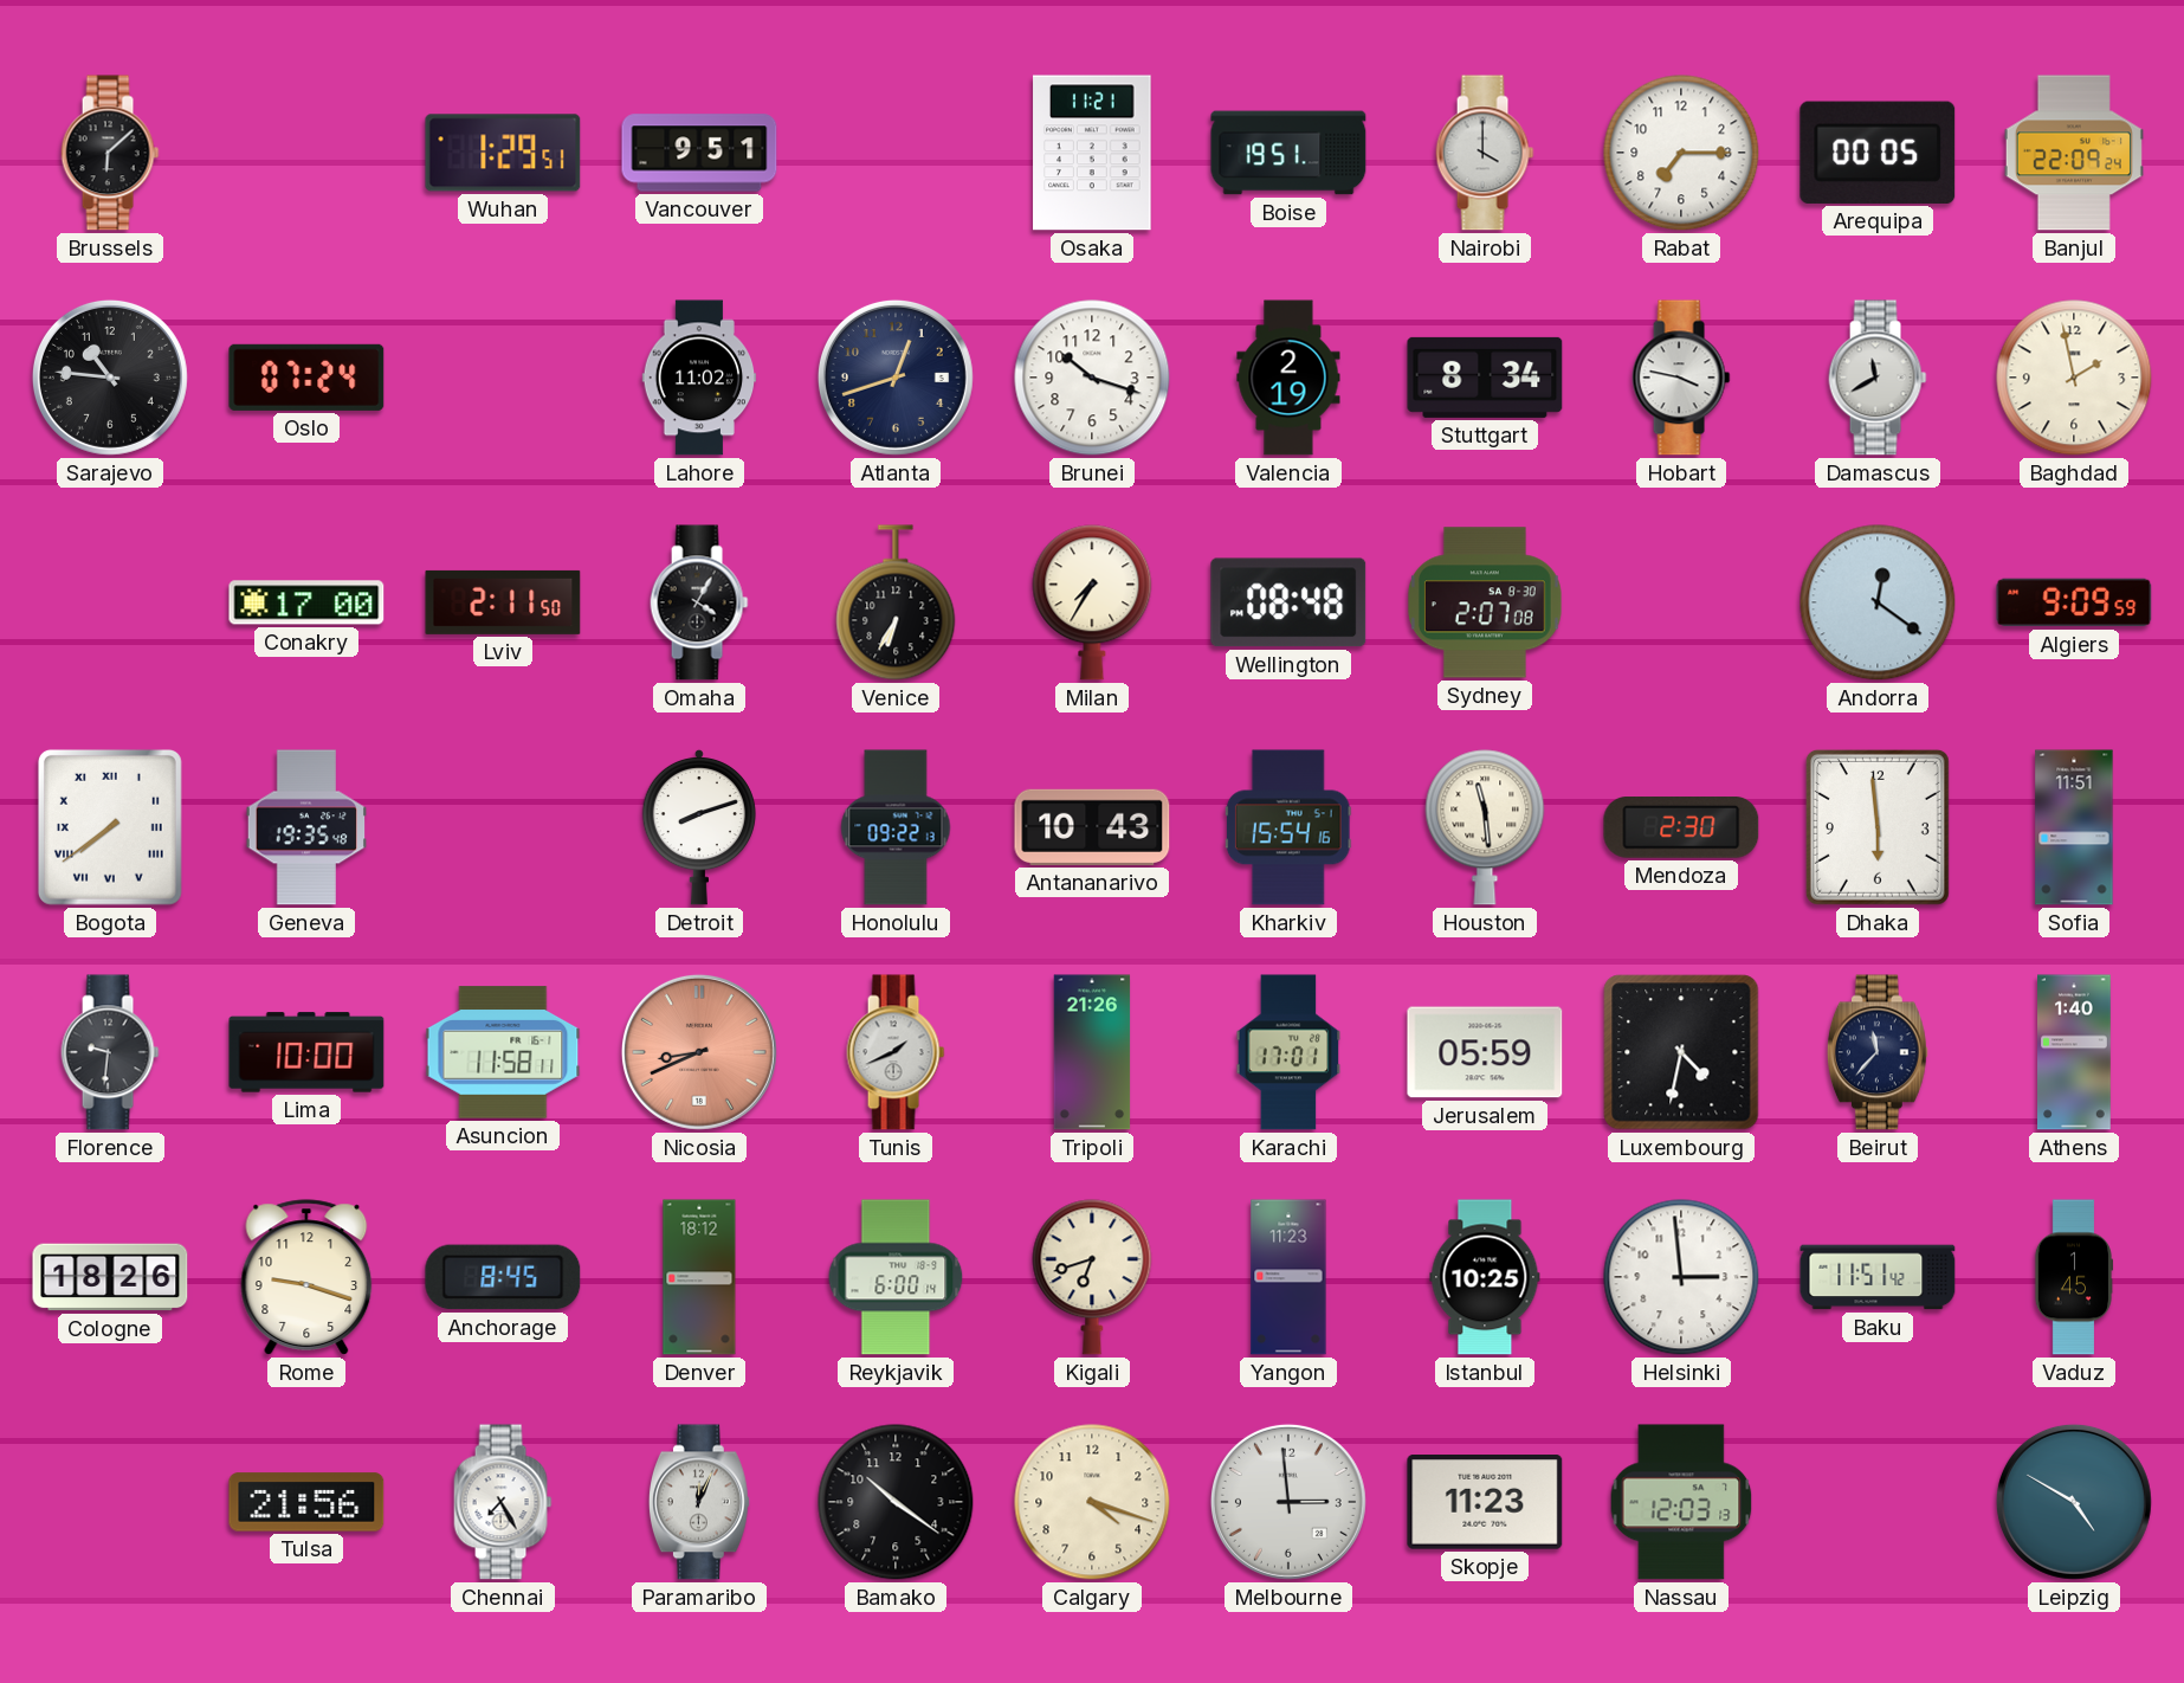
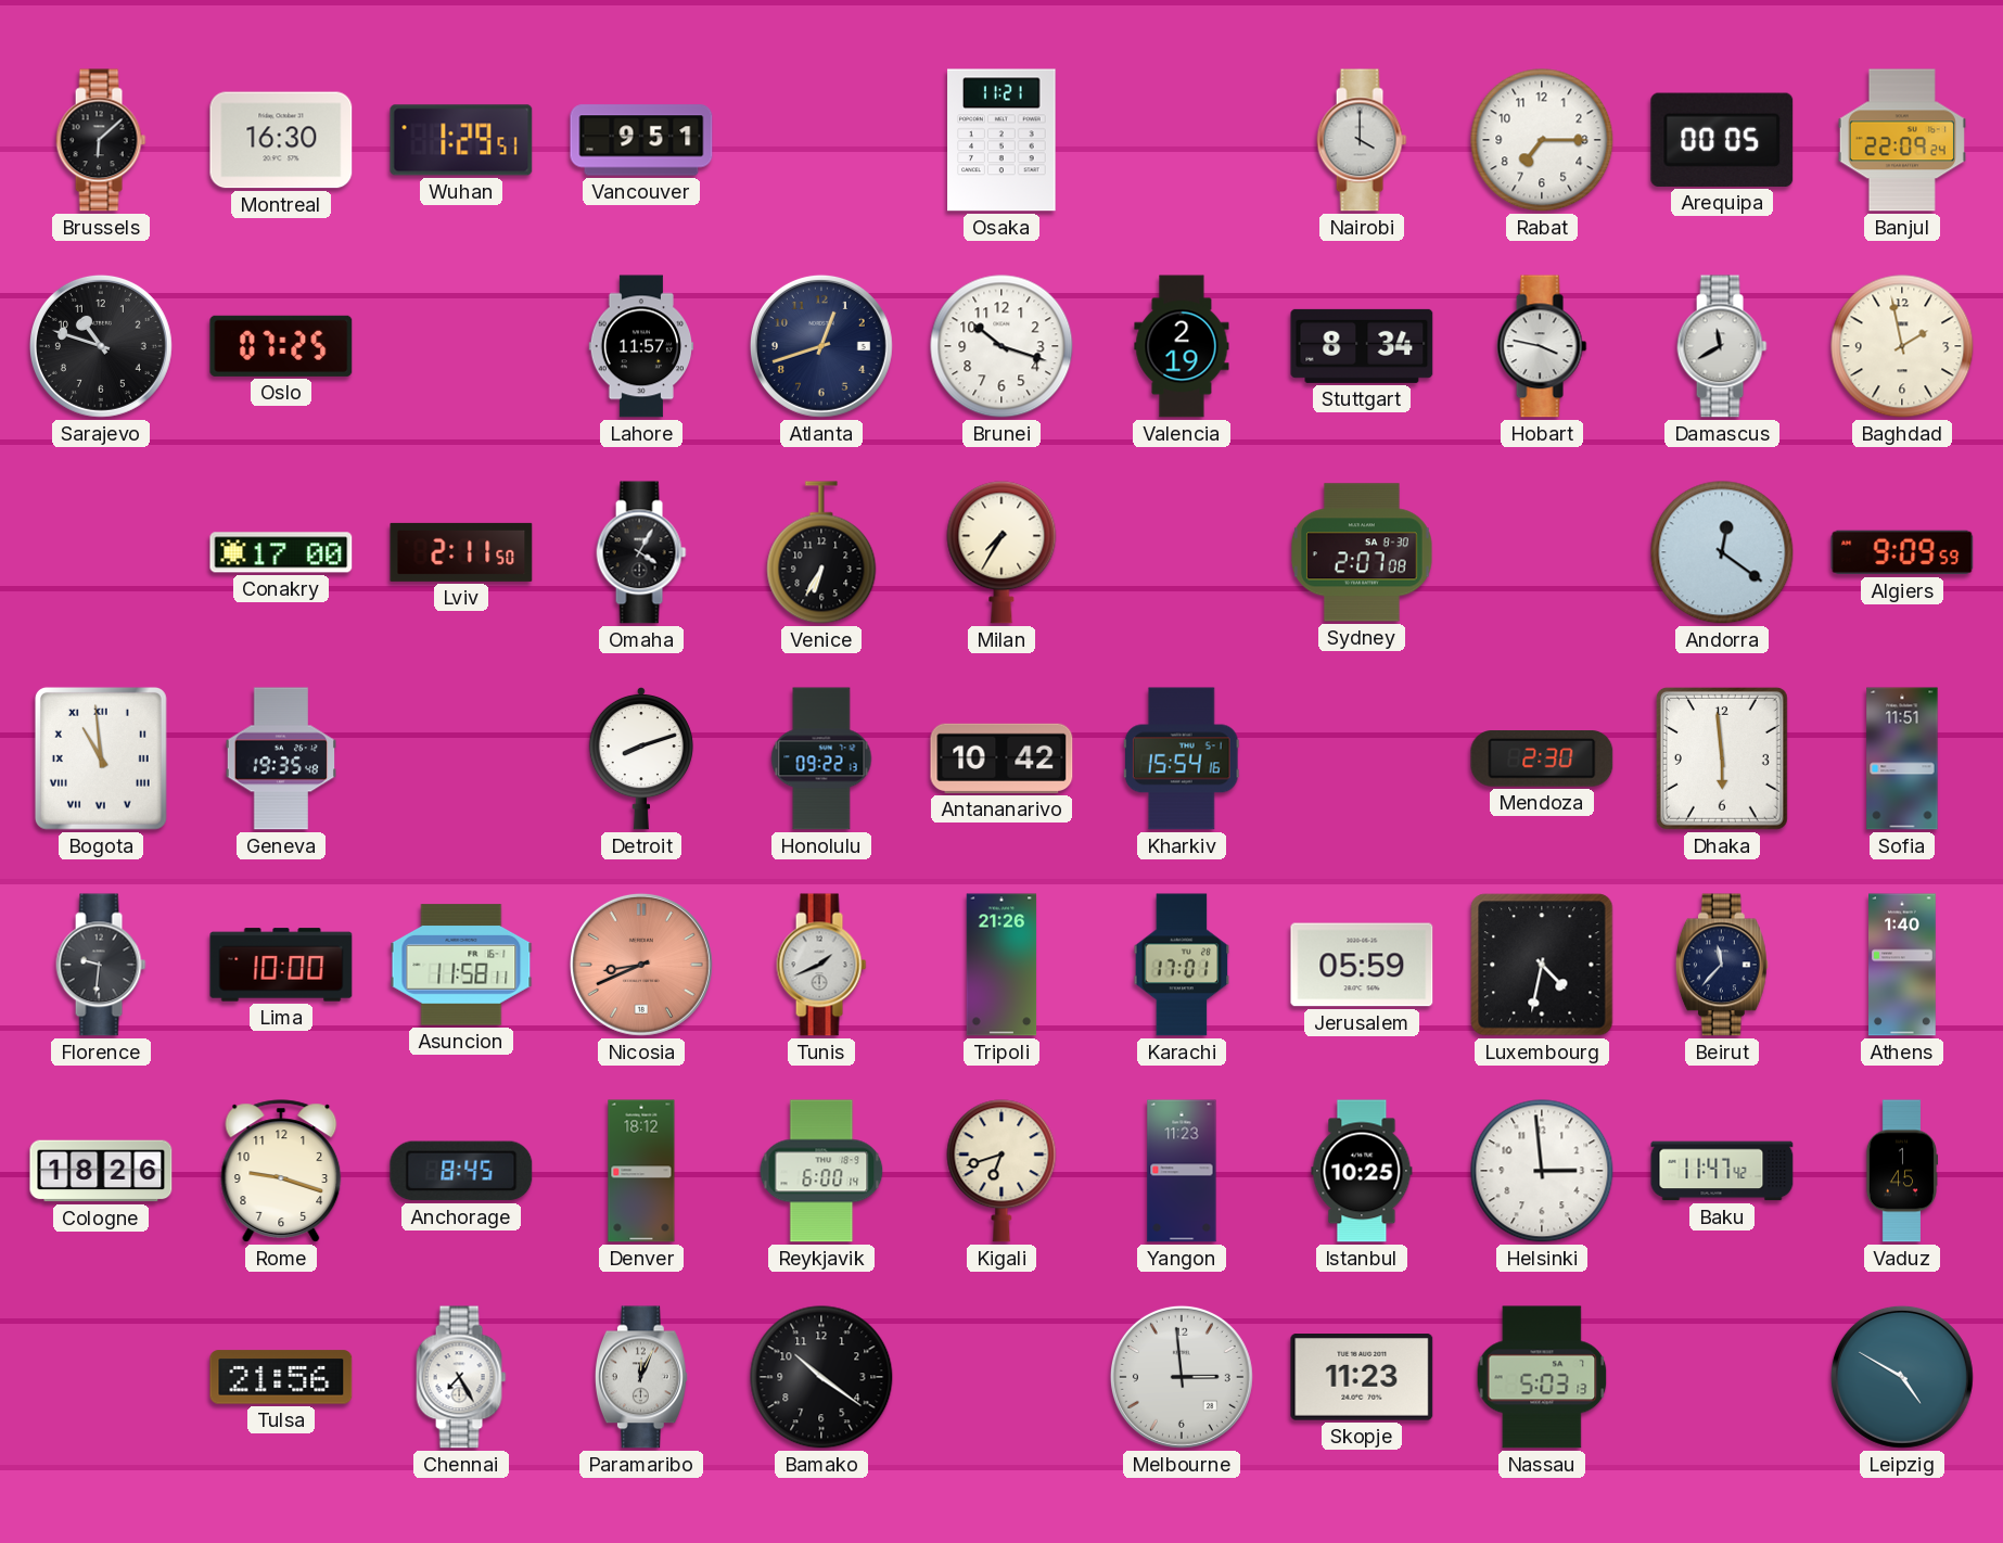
Montreal: none -> 16:30
Boise: 19:51 -> none
Sarajevo: 10:46 -> 10:48
Oslo: 07:24 -> 07:25
Lahore: 11:02 -> 11:57
Wellington: 08:48 -> none
Bogota: 7:39 -> 10:59
Antananarivo: 10:43 -> 10:42
Houston: 11:29 -> none
Baku: 11:51 -> 11:47
Calgary: 4:18 -> none
Nassau: 12:03 -> 5:03
